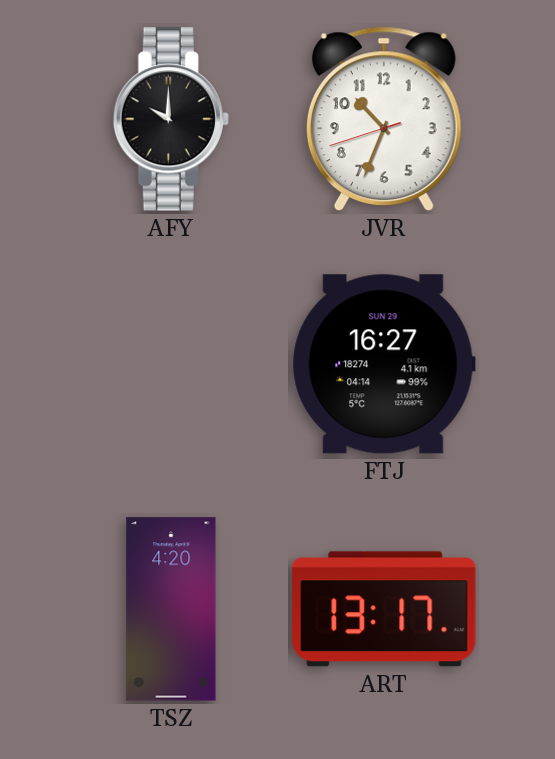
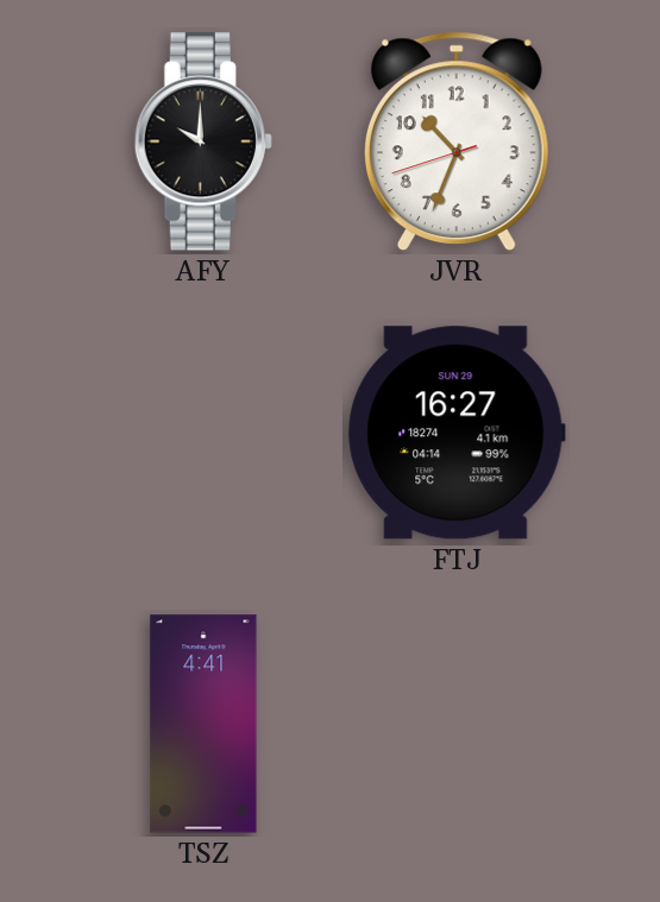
TSZ: 4:20 -> 4:41
ART: 13:17 -> none
